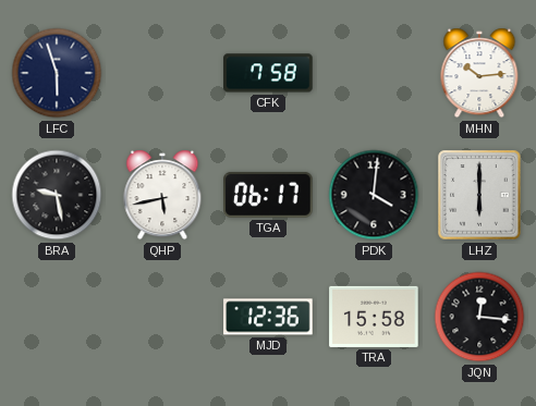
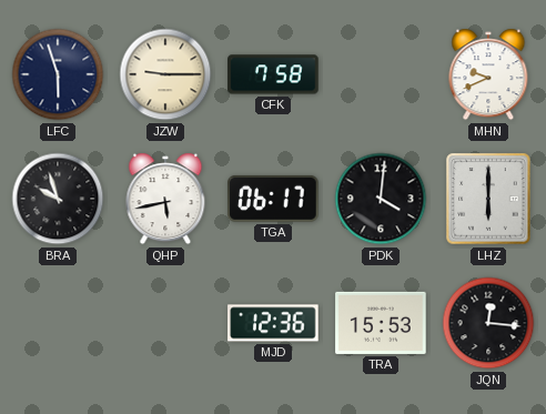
JZW: none -> 9:15
MHN: 10:14 -> 9:41
BRA: 9:28 -> 9:57
TRA: 15:58 -> 15:53
